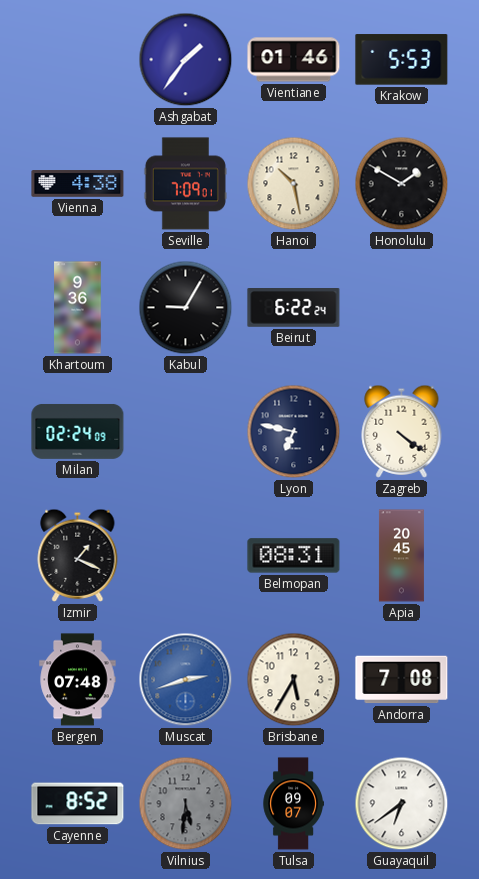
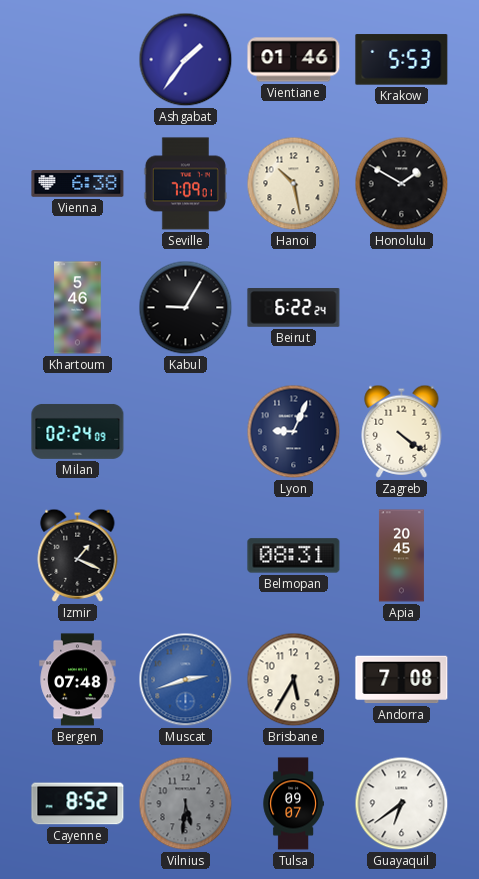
Vienna: 4:38 -> 6:38
Khartoum: 9:36 -> 5:46
Lyon: 6:47 -> 9:04
